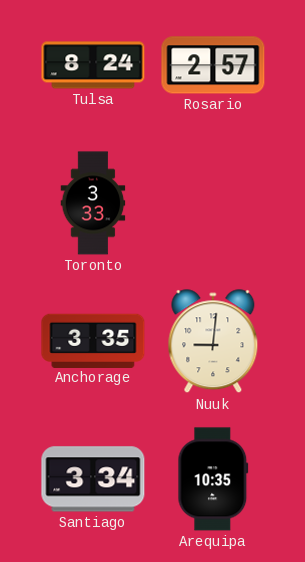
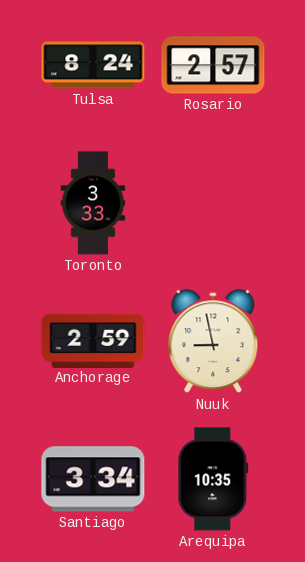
Anchorage: 3:35 -> 2:59
Nuuk: 9:01 -> 8:58
